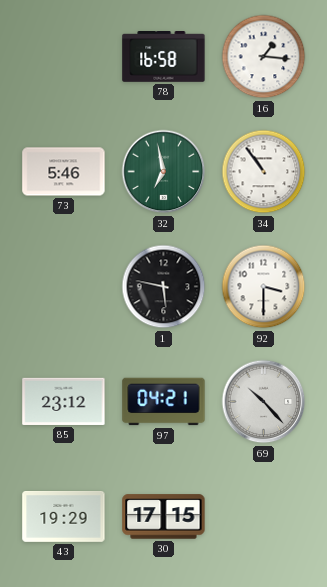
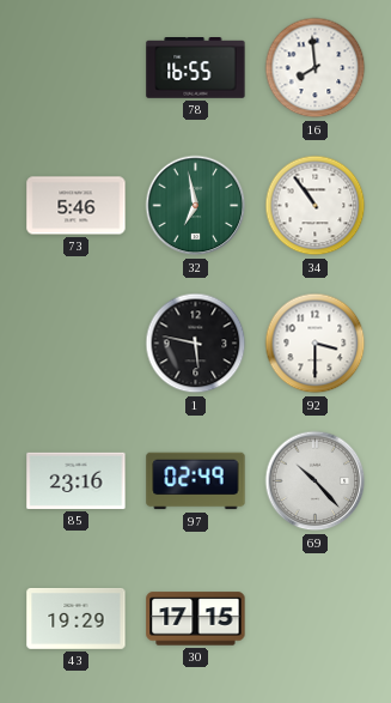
78: 16:58 -> 16:55
16: 1:16 -> 7:59
85: 23:12 -> 23:16
97: 04:21 -> 02:49
